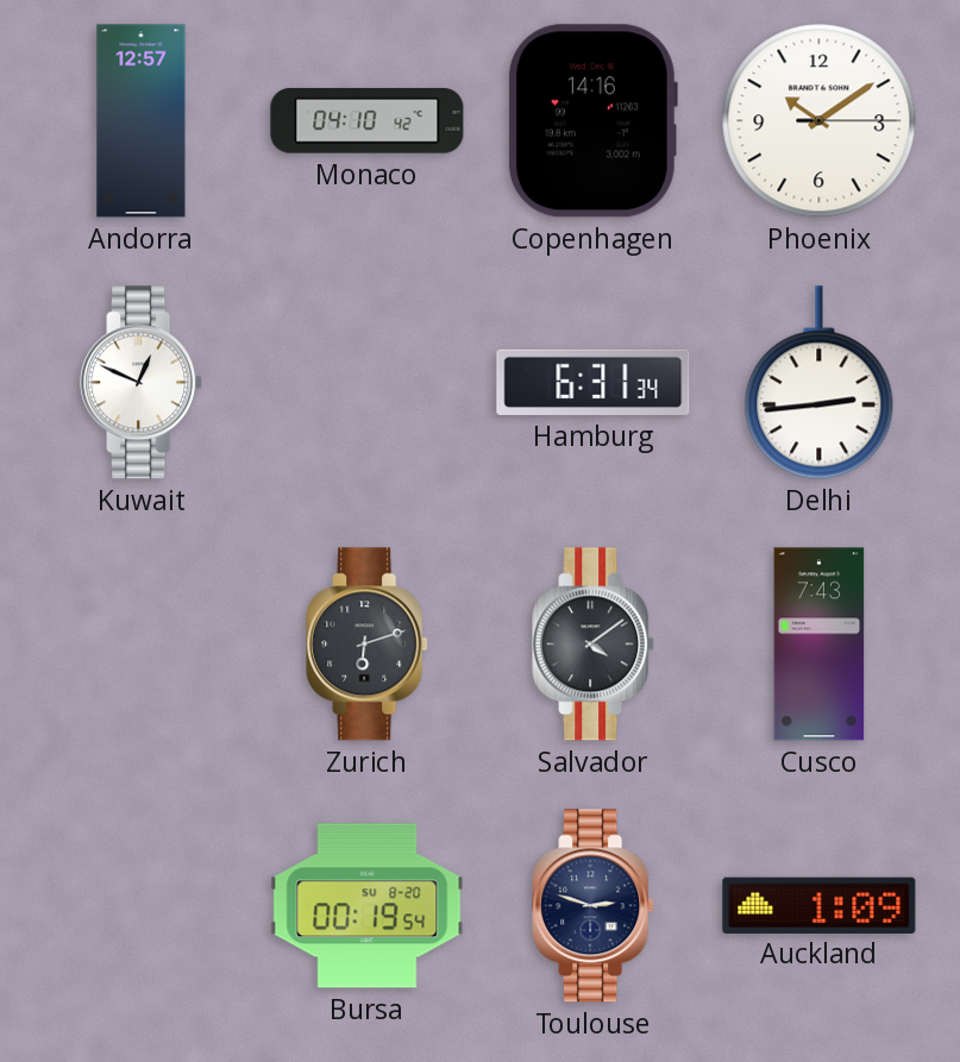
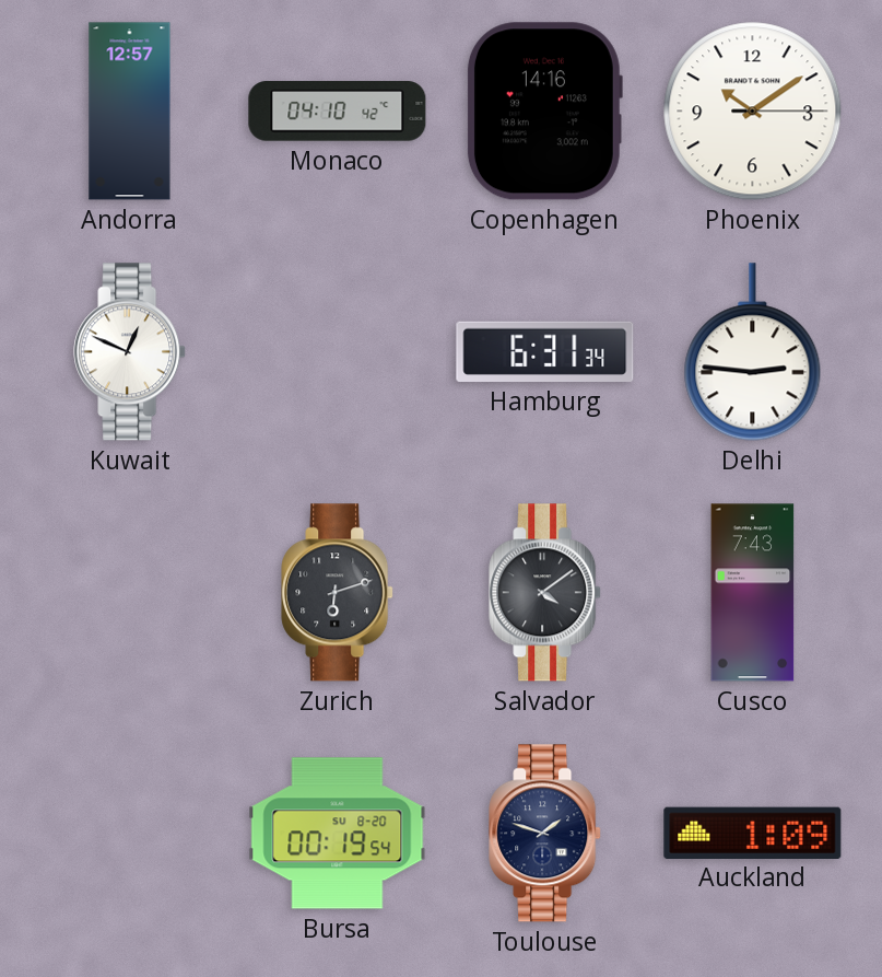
Delhi: 2:44 -> 2:46
Toulouse: 2:48 -> 1:48
